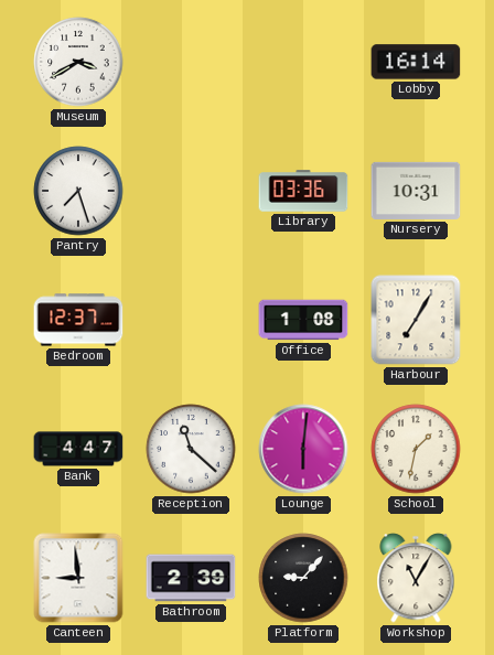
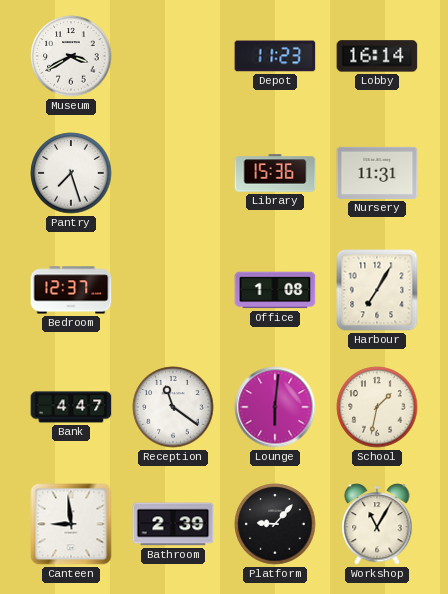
Depot: none -> 11:23
Library: 03:36 -> 15:36
Nursery: 10:31 -> 11:31
Reception: 11:22 -> 11:21
